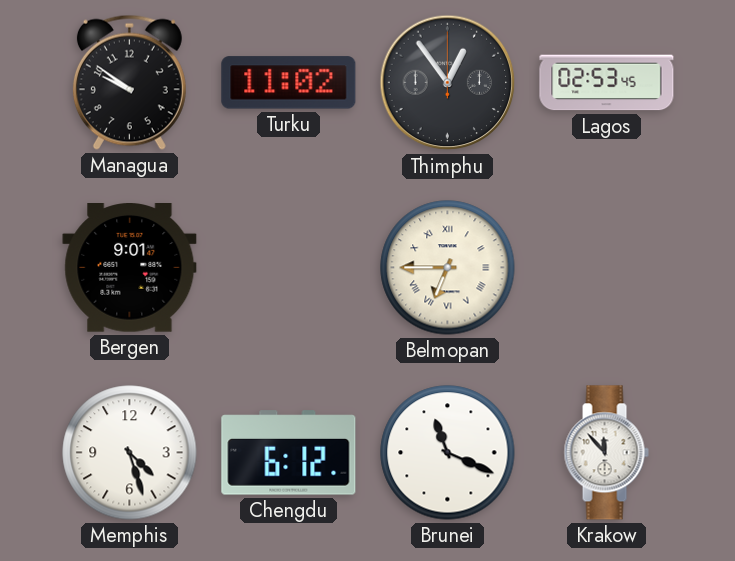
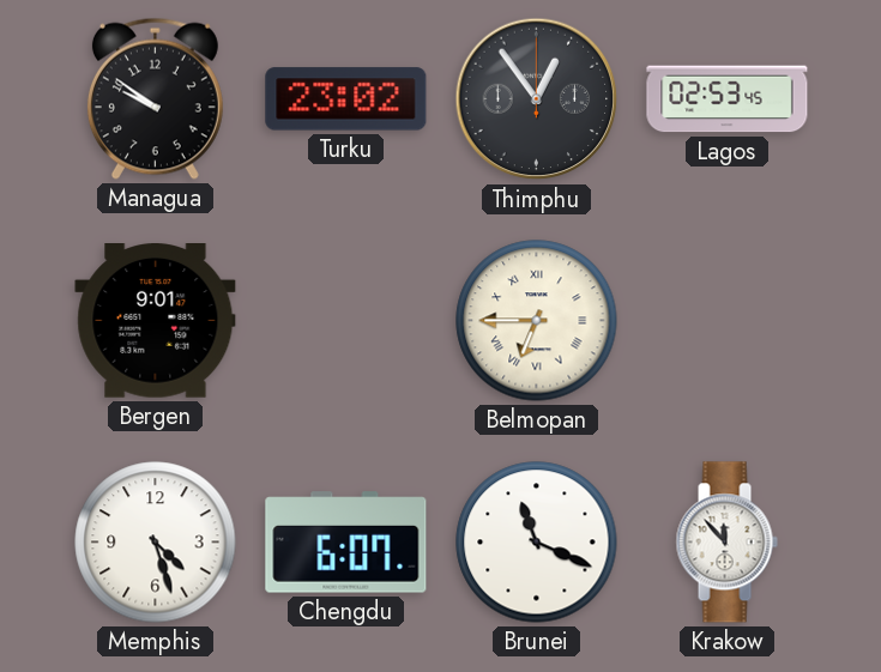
Turku: 11:02 -> 23:02
Chengdu: 6:12 -> 6:07
